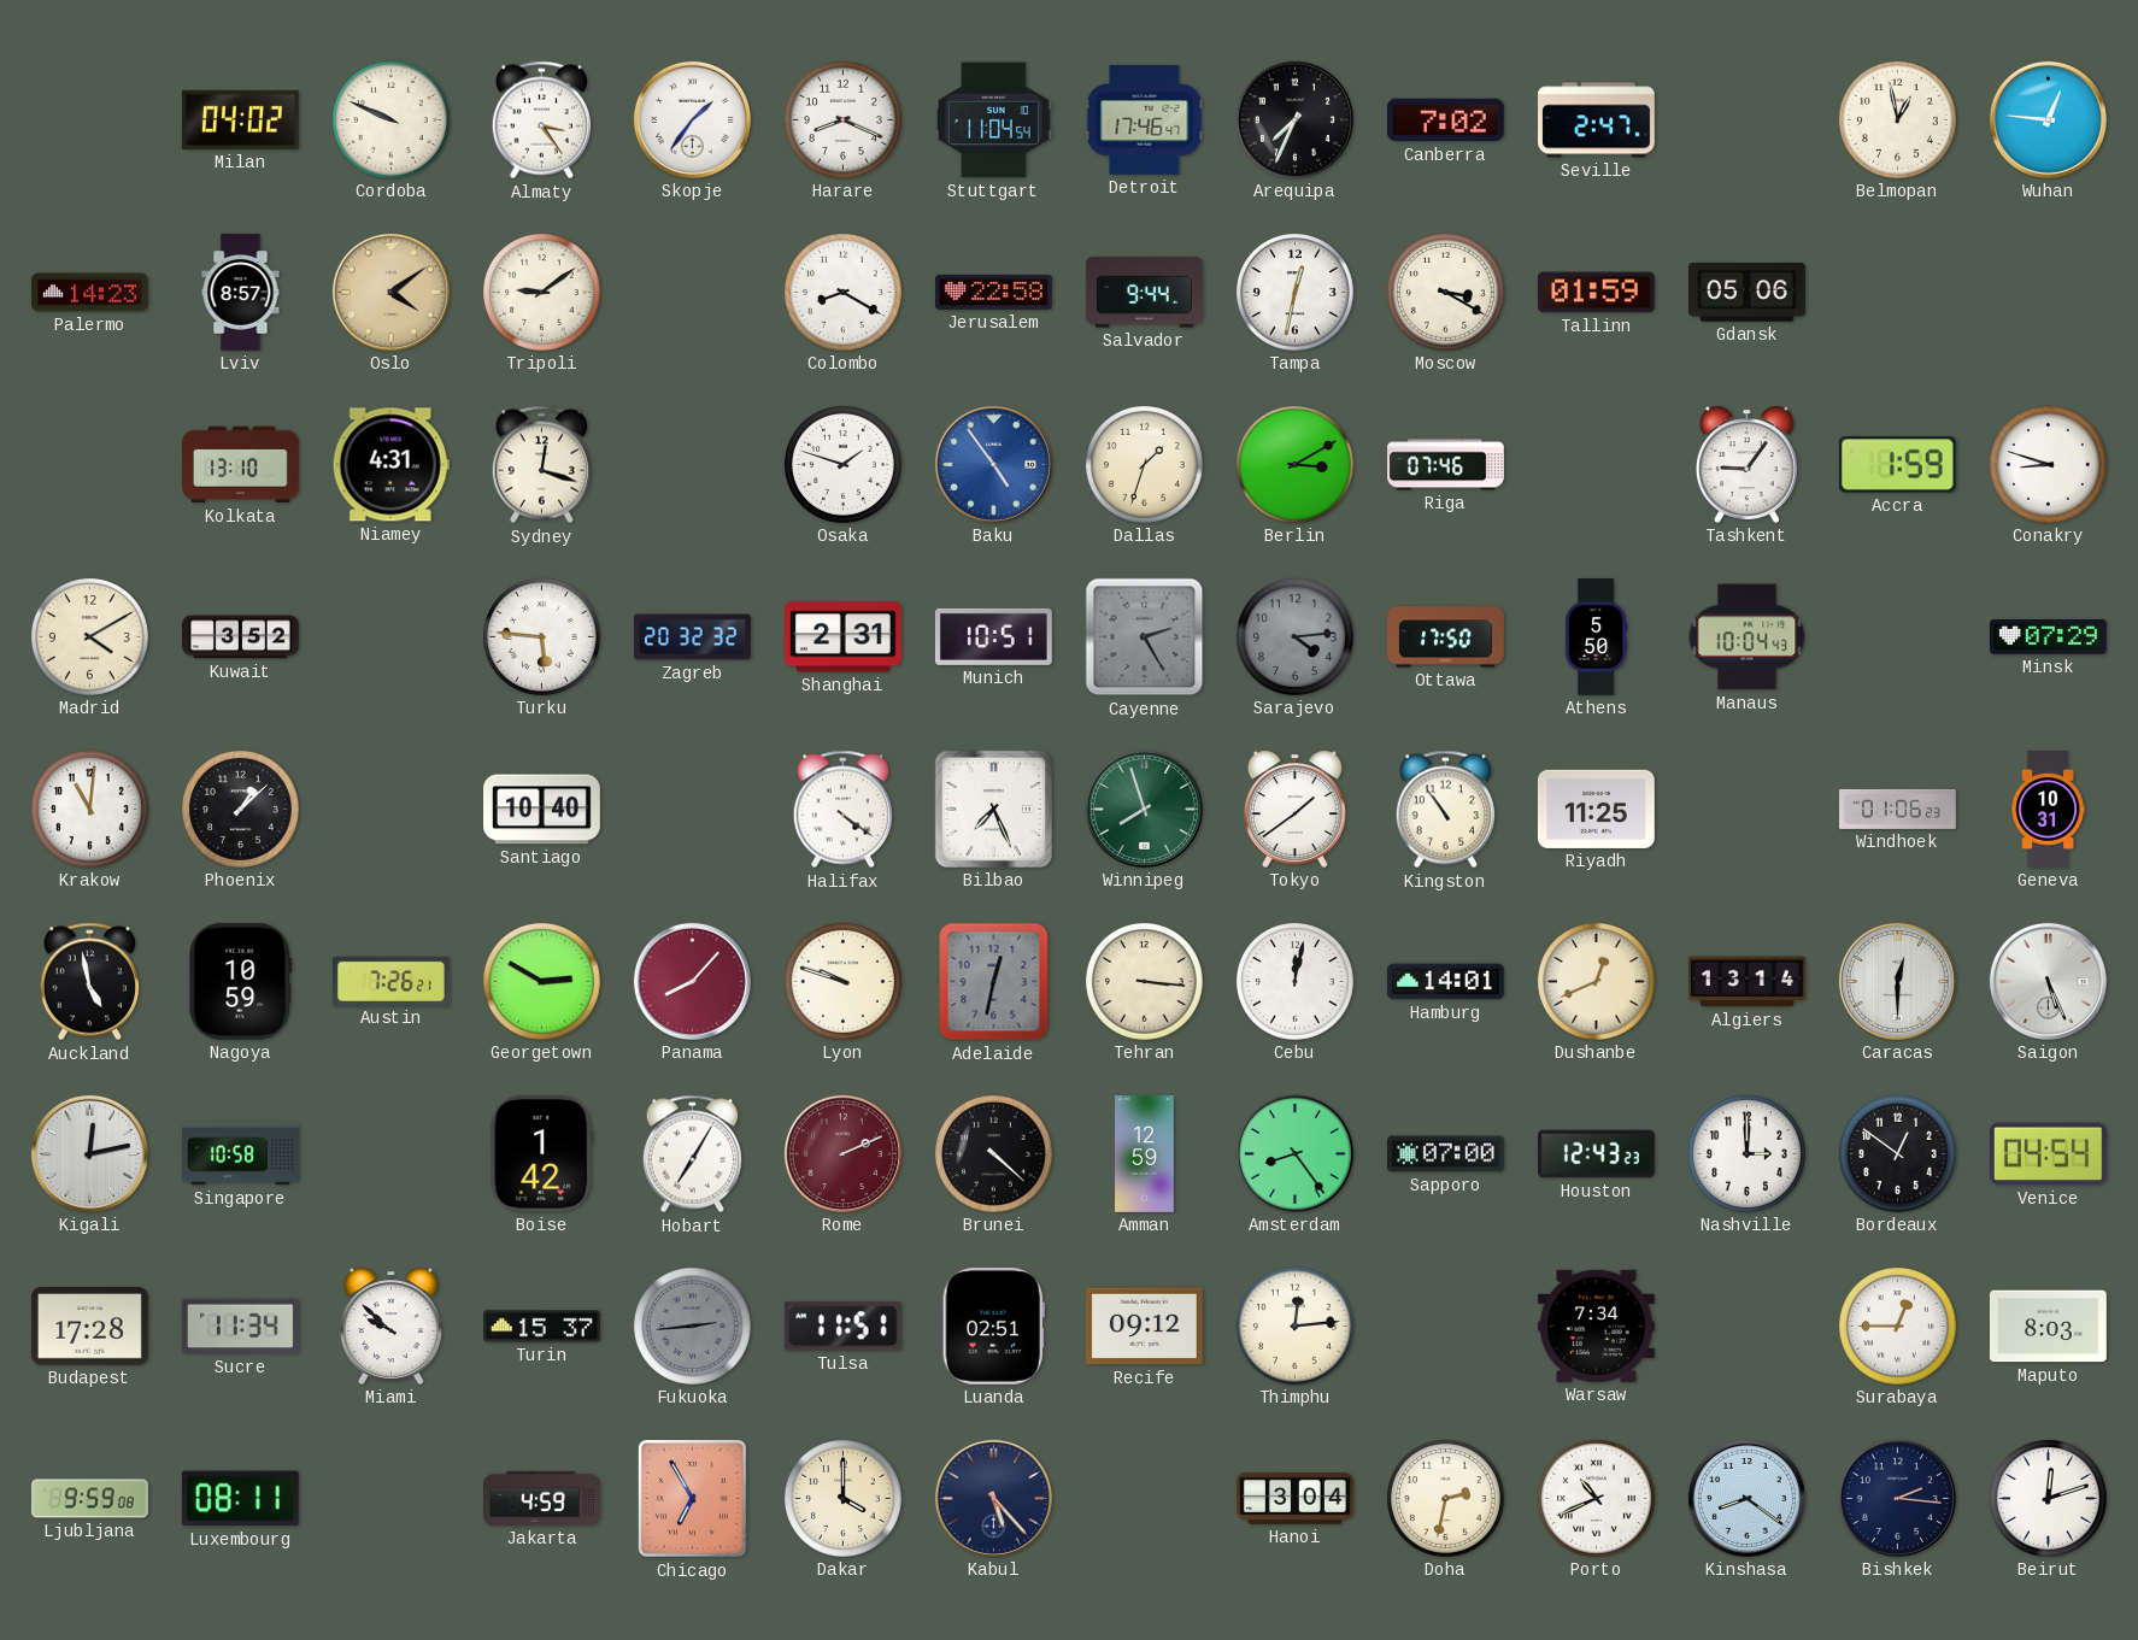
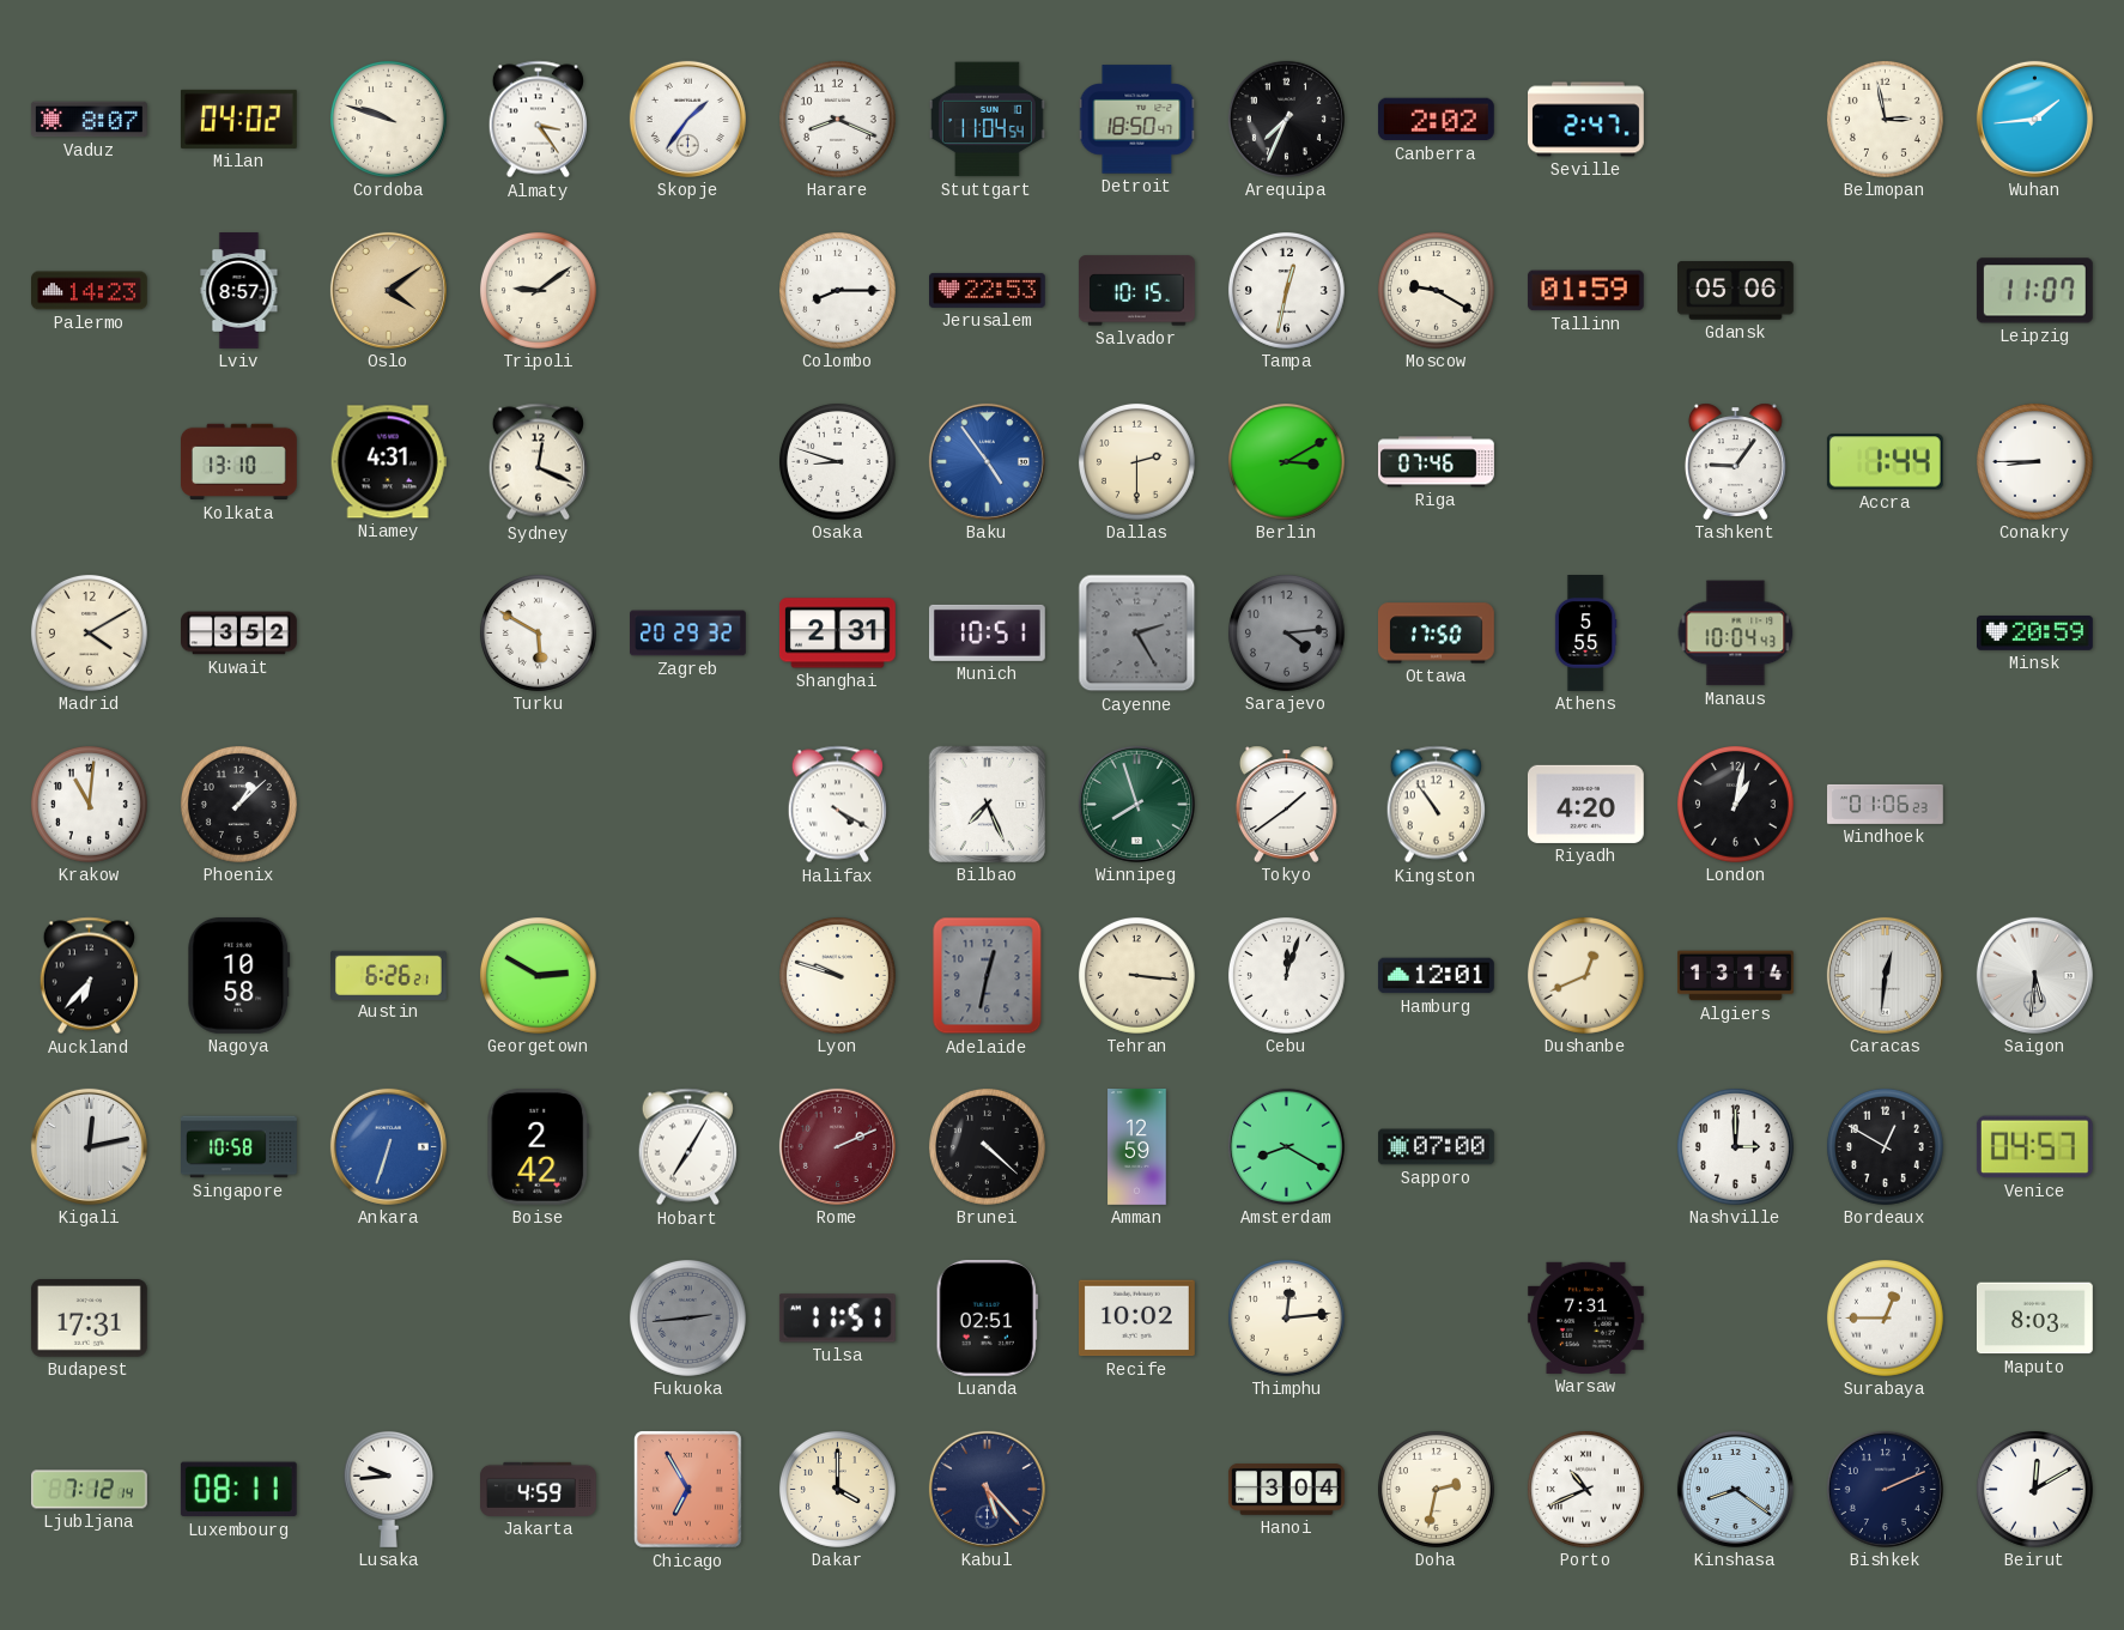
Vaduz: none -> 8:07
Cordoba: 9:49 -> 9:48
Detroit: 17:46 -> 18:50
Canberra: 7:02 -> 2:02
Belmopan: 12:58 -> 2:58
Wuhan: 12:46 -> 1:44
Colombo: 8:20 -> 8:15
Jerusalem: 22:58 -> 22:53
Salvador: 9:44 -> 10:15
Moscow: 3:20 -> 9:20
Leipzig: none -> 11:07
Sydney: 12:18 -> 12:19
Osaka: 1:48 -> 8:48
Dallas: 1:33 -> 2:30
Accra: 1:59 -> 1:44
Conakry: 8:48 -> 8:45
Turku: 5:46 -> 5:50
Zagreb: 20:32 -> 20:29
Athens: 5:50 -> 5:55
Minsk: 07:29 -> 20:59
Santiago: 10:40 -> none
Halifax: 4:21 -> 4:20
Riyadh: 11:25 -> 4:20
London: none -> 1:02
Geneva: 10:31 -> none
Auckland: 4:58 -> 6:37
Nagoya: 10:59 -> 10:58
Austin: 7:26 -> 6:26
Panama: 8:07 -> none
Cebu: 12:02 -> 12:03
Hamburg: 14:01 -> 12:01
Caracas: 12:30 -> 12:31
Saigon: 5:26 -> 5:31
Ankara: none -> 6:33
Boise: 1:42 -> 2:42
Amsterdam: 8:24 -> 8:20
Houston: 12:43 -> none
Bordeaux: 12:51 -> 12:50
Venice: 04:54 -> 04:57
Budapest: 17:28 -> 17:31
Sucre: 11:34 -> none
Miami: 9:52 -> none
Turin: 15:37 -> none
Recife: 09:12 -> 10:02
Warsaw: 7:34 -> 7:31
Ljubljana: 9:59 -> 7:12
Lusaka: none -> 9:44
Bishkek: 2:16 -> 2:11
Beirut: 12:12 -> 12:10
